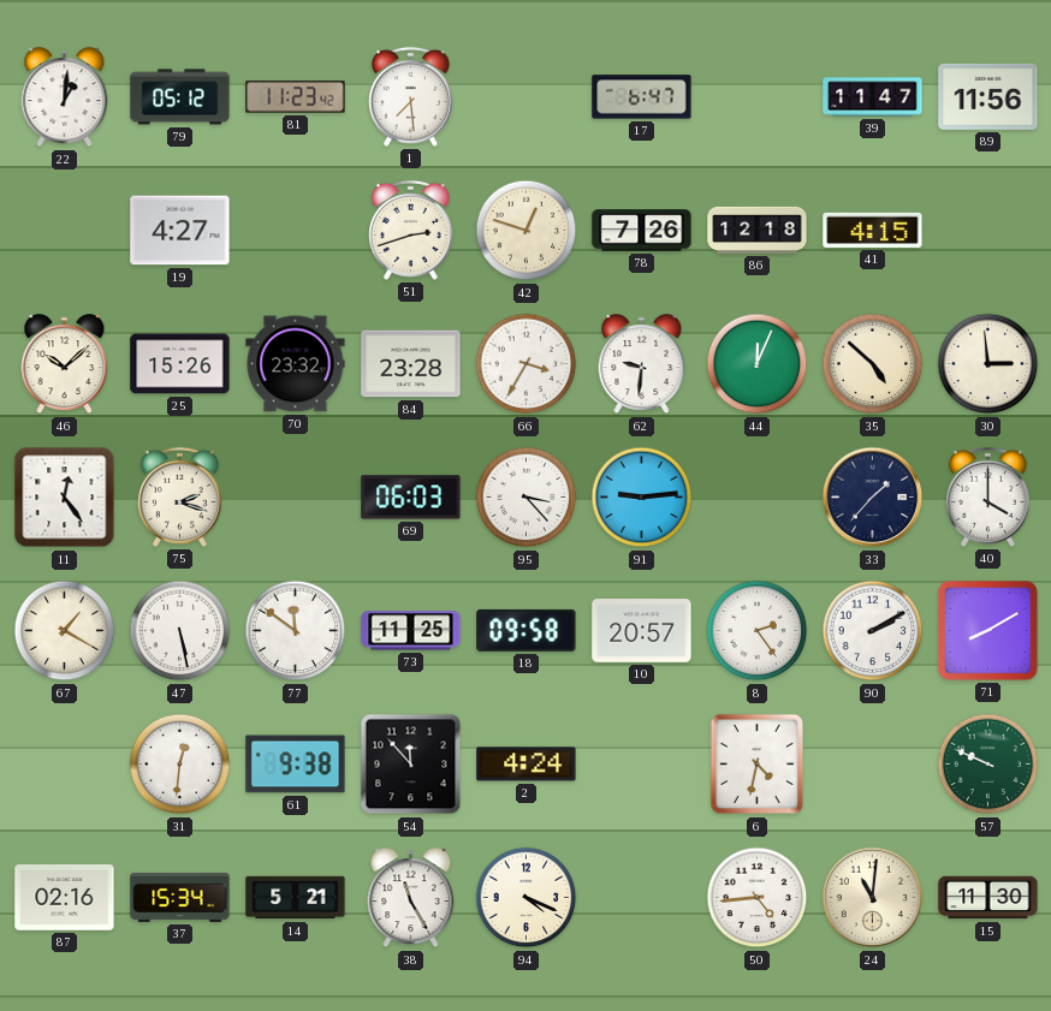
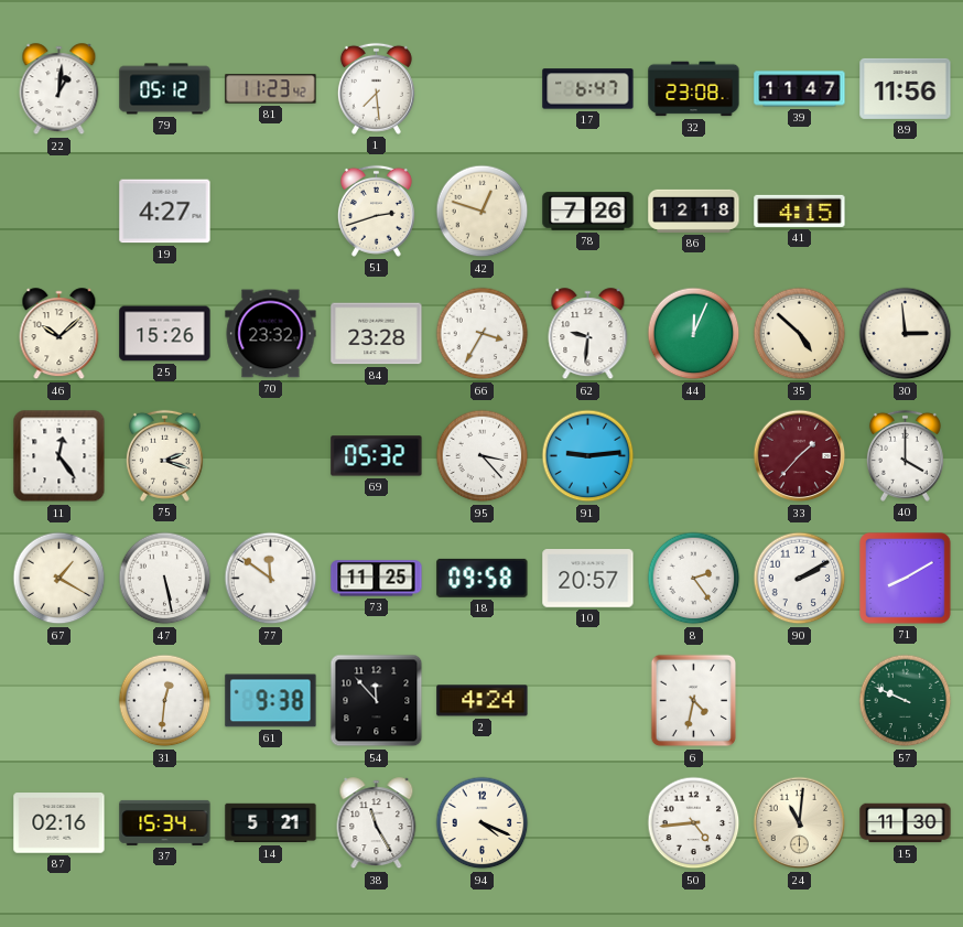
32: none -> 23:08
69: 06:03 -> 05:32
33 dial: navy -> burgundy
